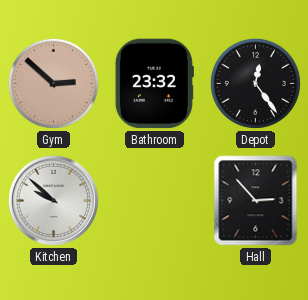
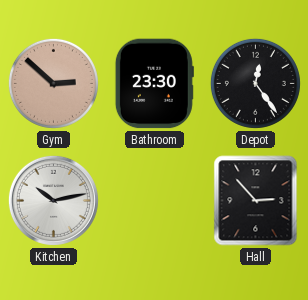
Bathroom: 23:32 -> 23:30
Kitchen: 9:52 -> 10:13
